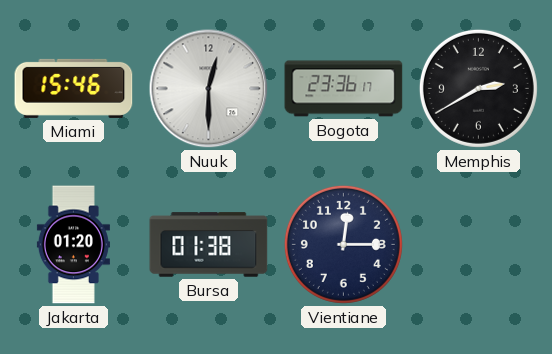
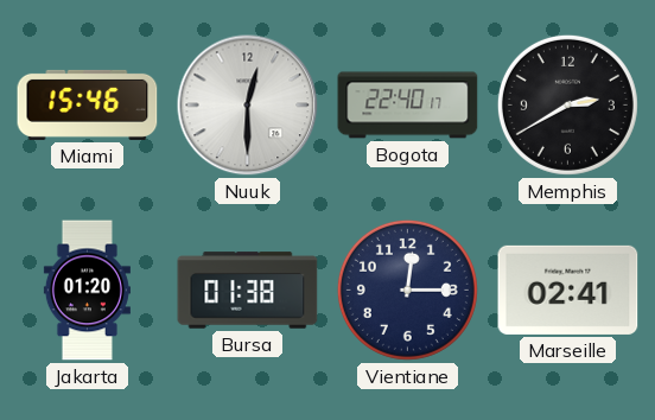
Bogota: 23:36 -> 22:40
Marseille: none -> 02:41
